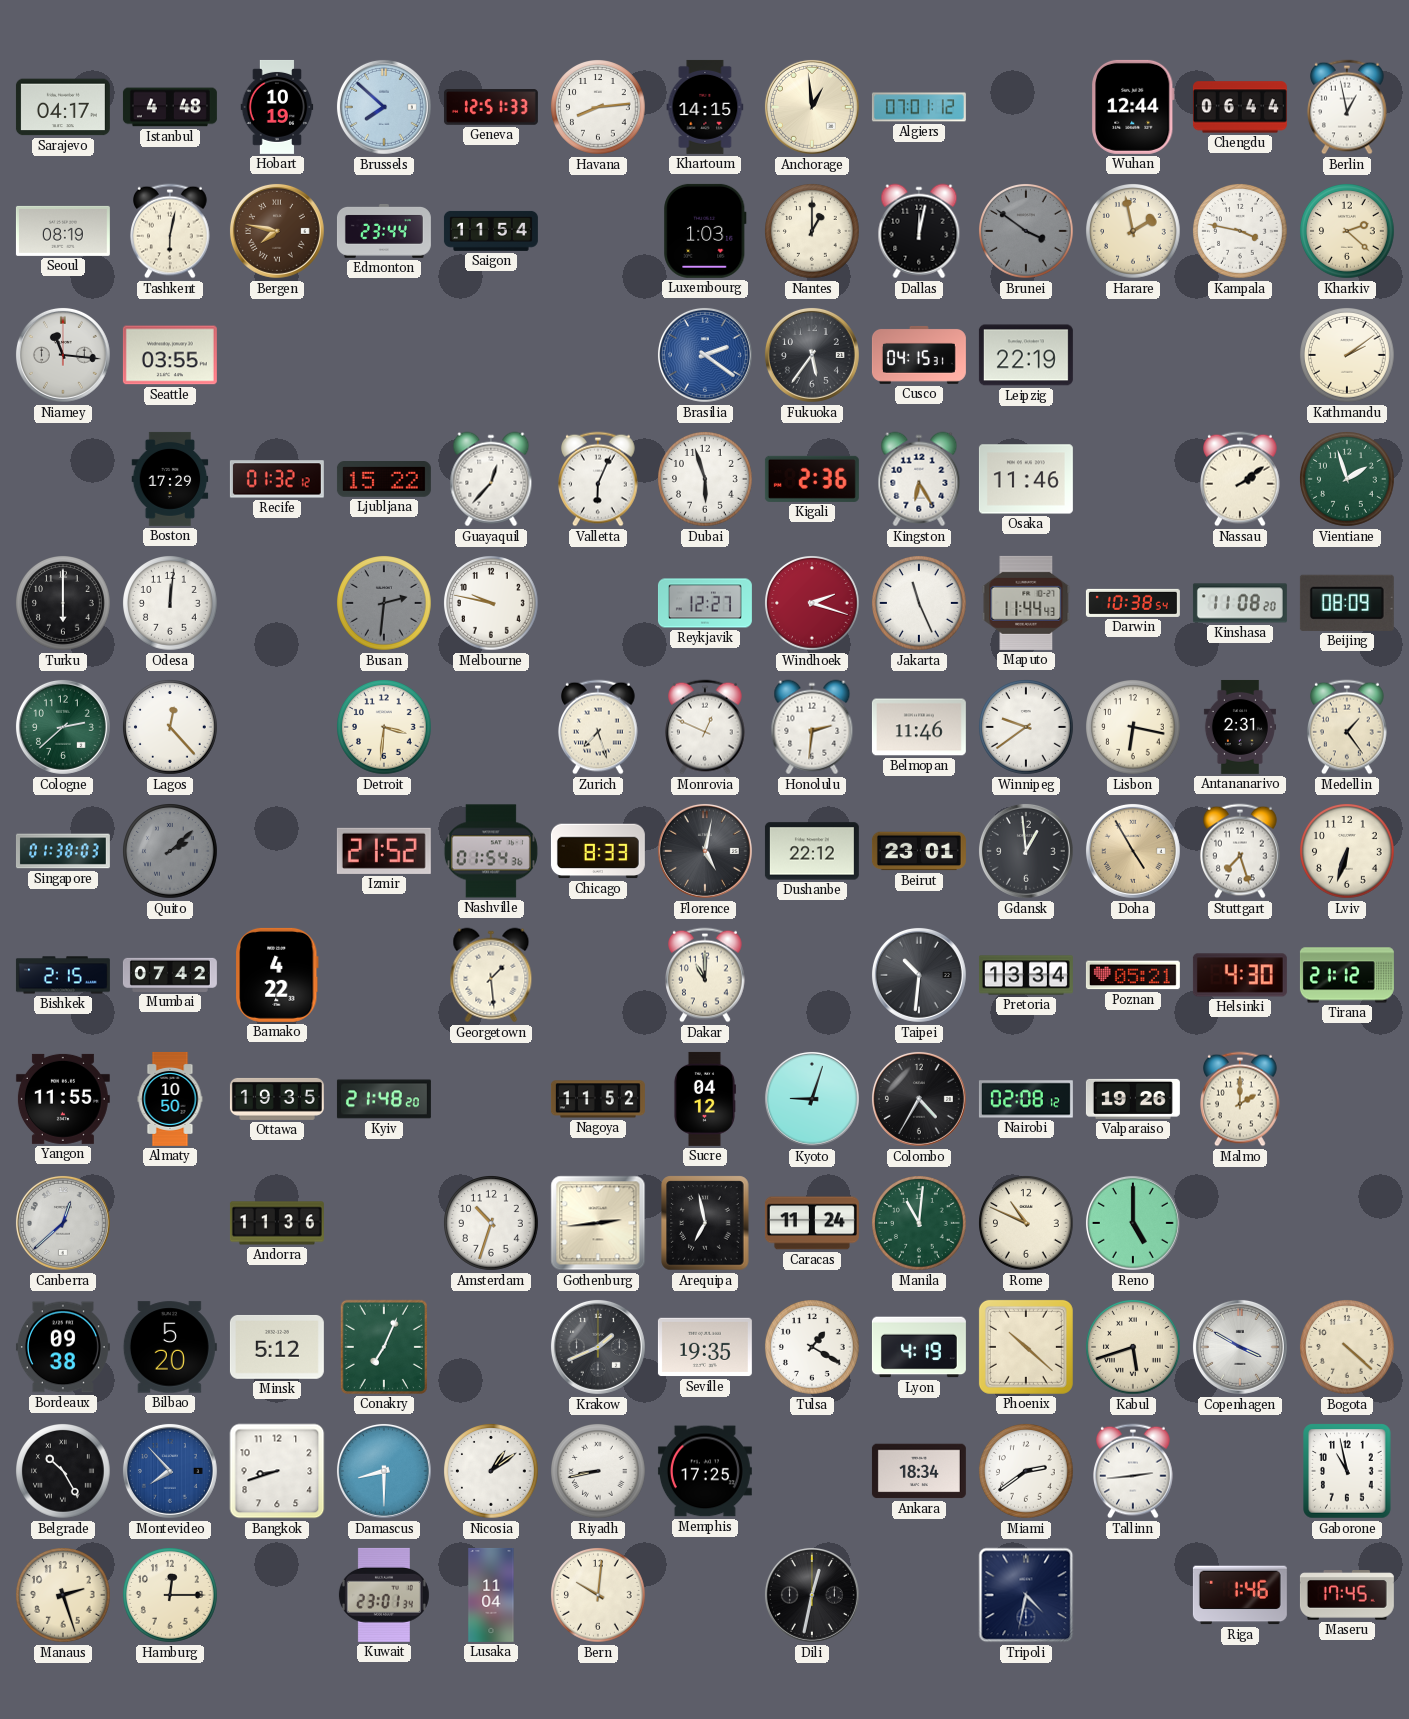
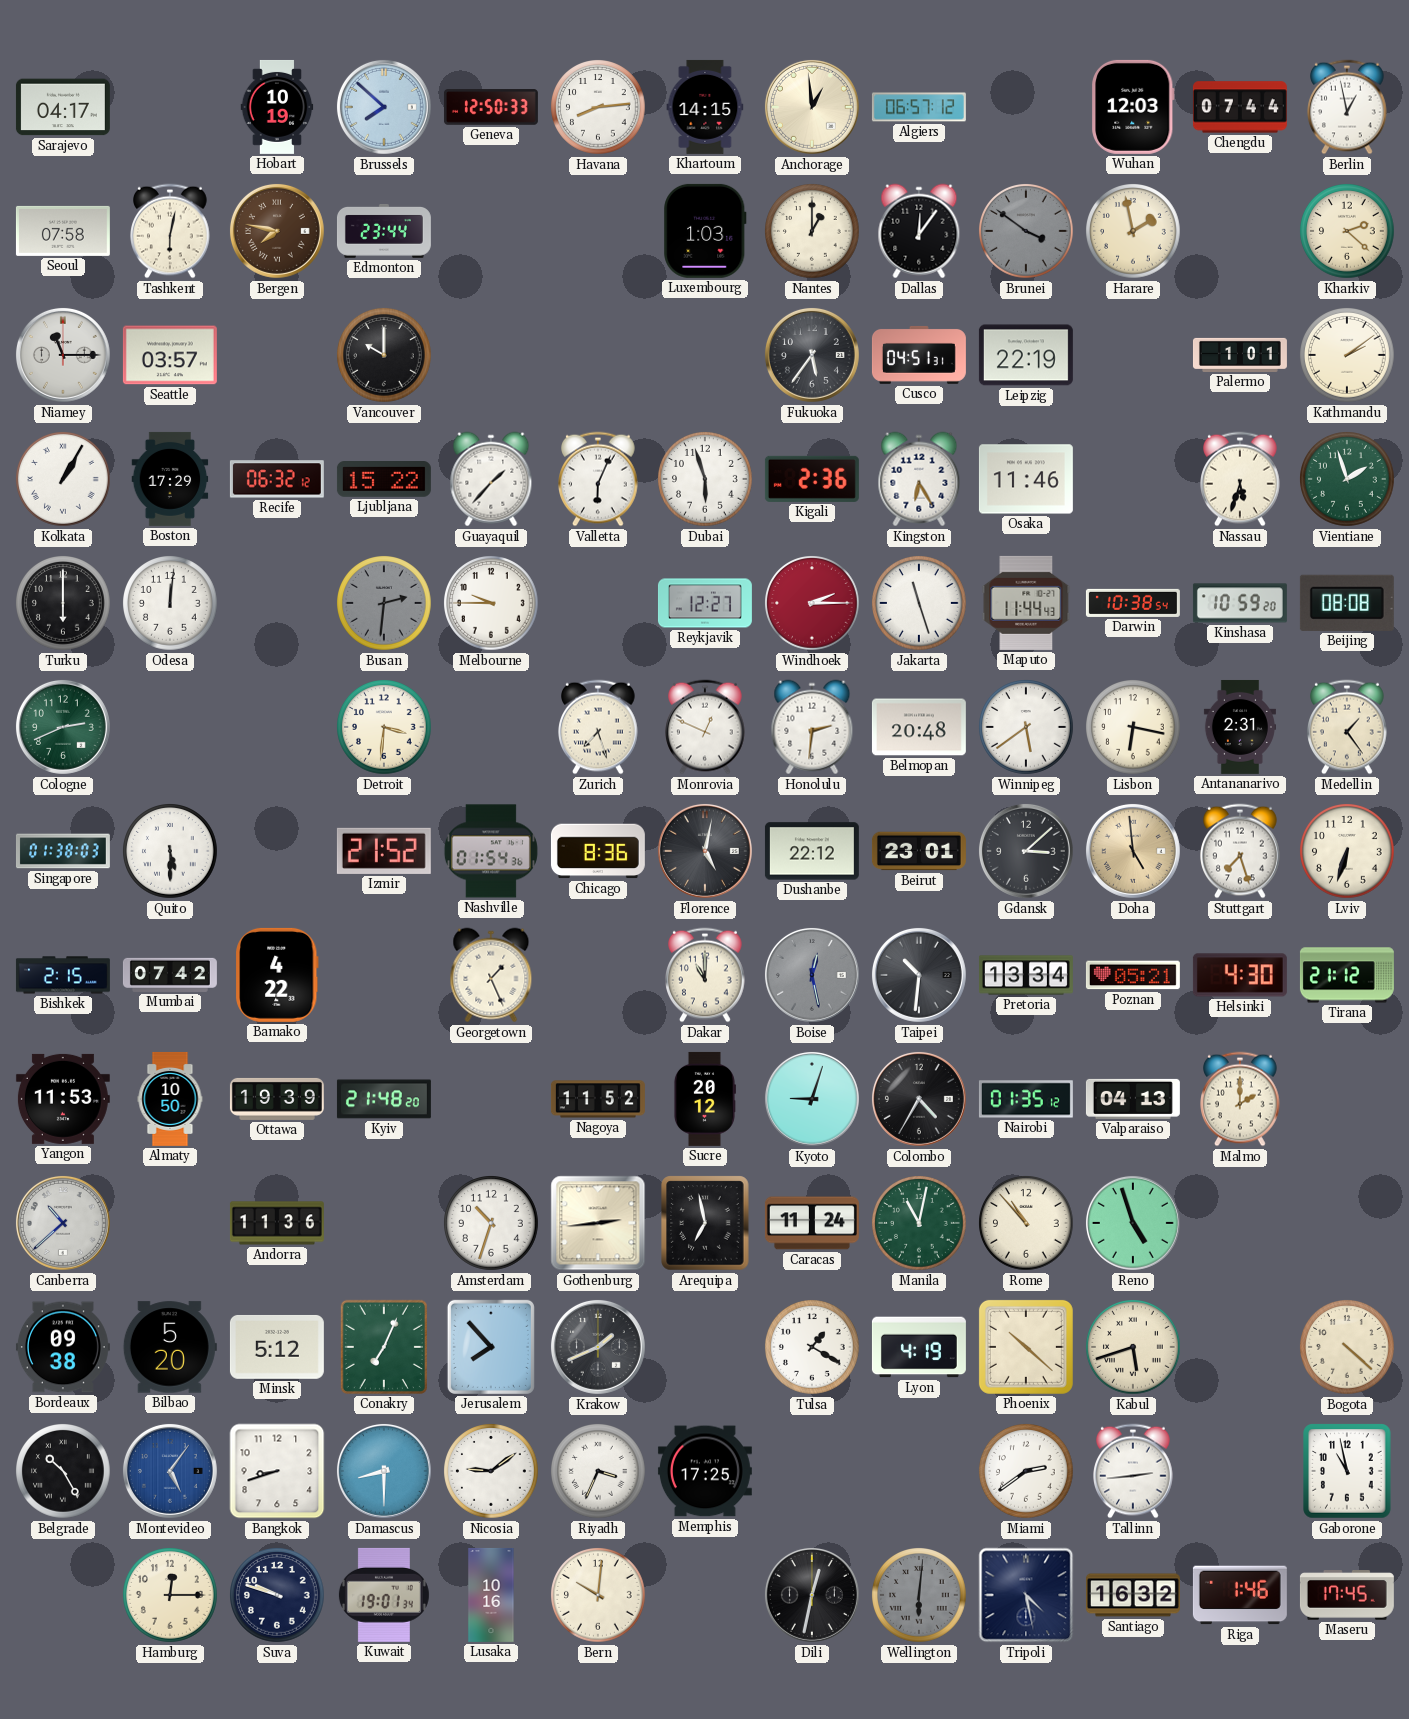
Istanbul: 4:48 -> none
Geneva: 12:51 -> 12:50
Algiers: 07:01 -> 06:57
Wuhan: 12:44 -> 12:03
Chengdu: 06:44 -> 07:44
Seoul: 08:19 -> 07:58
Saigon: 11:54 -> none
Dallas: 12:02 -> 12:06
Kampala: 3:47 -> none
Niamey: 11:16 -> 11:15
Seattle: 03:55 -> 03:57
Vancouver: none -> 10:00
Brasilia: 2:21 -> none
Cusco: 04:15 -> 04:51
Palermo: none -> 1:01
Kolkata: none -> 1:05
Recife: 01:32 -> 06:32
Guayaquil: 12:37 -> 1:37
Nassau: 2:09 -> 5:33
Melbourne: 9:47 -> 9:45
Windhoek: 2:18 -> 2:15
Jakarta: 11:26 -> 11:27
Kinshasa: 11:08 -> 10:59
Beijing: 08:09 -> 08:08
Cologne: 2:38 -> 2:41
Lagos: 12:23 -> none
Belmopan: 11:46 -> 20:48
Winnipeg: 9:39 -> 5:39
Quito: 2:08 -> 5:30
Quito dial: grey -> white
Chicago: 8:33 -> 8:36
Gdansk: 12:59 -> 3:08
Doha: 4:55 -> 4:59
Georgetown: 1:29 -> 1:26
Boise: none -> 12:28
Yangon: 11:55 -> 11:53
Ottawa: 19:35 -> 19:39
Sucre: 04:12 -> 20:12
Nairobi: 02:08 -> 01:35
Valparaiso: 19:26 -> 04:13
Canberra: 12:38 -> 10:38
Manila: 11:01 -> 11:02
Rome: 10:49 -> 10:53
Reno: 5:00 -> 4:57
Jerusalem: none -> 7:53
Seville: 19:35 -> none
Copenhagen: 3:50 -> none
Montevideo: 7:53 -> 5:06
Nicosia: 1:09 -> 9:09
Riyadh: 8:43 -> 3:34
Ankara: 18:34 -> none
Manaus: 2:27 -> none
Suva: none -> 9:48
Kuwait: 23:01 -> 19:01
Lusaka: 11:04 -> 10:16
Wellington: none -> 6:01
Tripoli: 4:32 -> 4:28
Santiago: none -> 16:32
